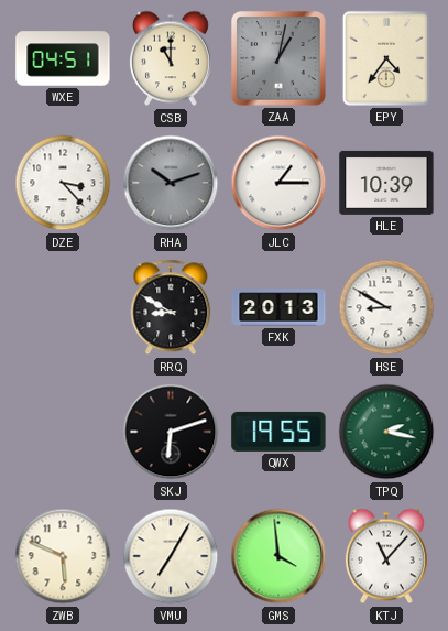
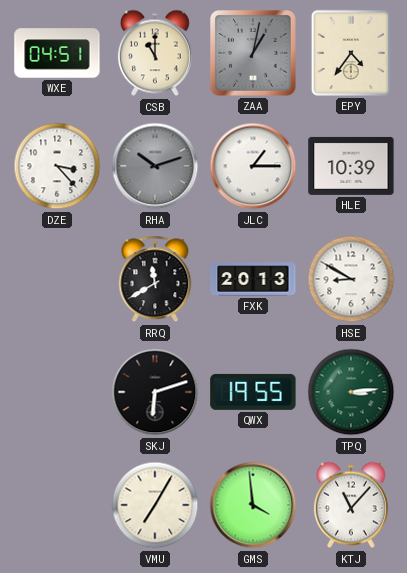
RRQ: 8:50 -> 11:40
TPQ: 2:17 -> 3:14
ZWB: 5:49 -> none
